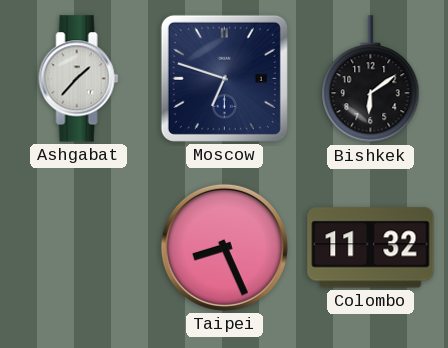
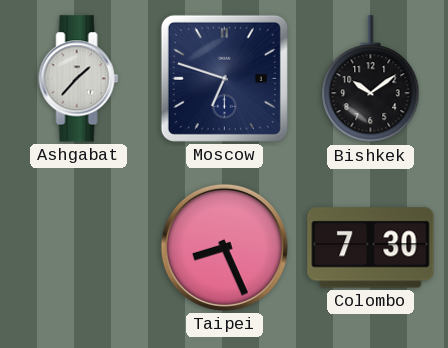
Bishkek: 6:09 -> 10:09
Colombo: 11:32 -> 7:30
